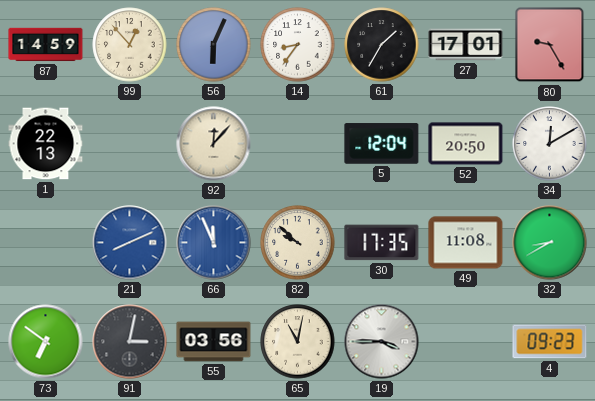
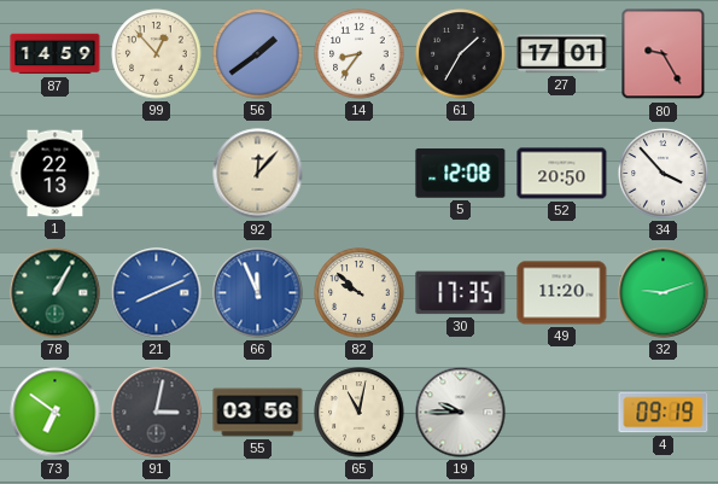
56: 6:04 -> 1:39
5: 12:04 -> 12:08
34: 12:10 -> 3:53
78: none -> 1:05
49: 11:08 -> 11:20
32: 8:40 -> 9:12
19: 3:45 -> 9:45
4: 09:23 -> 09:19
